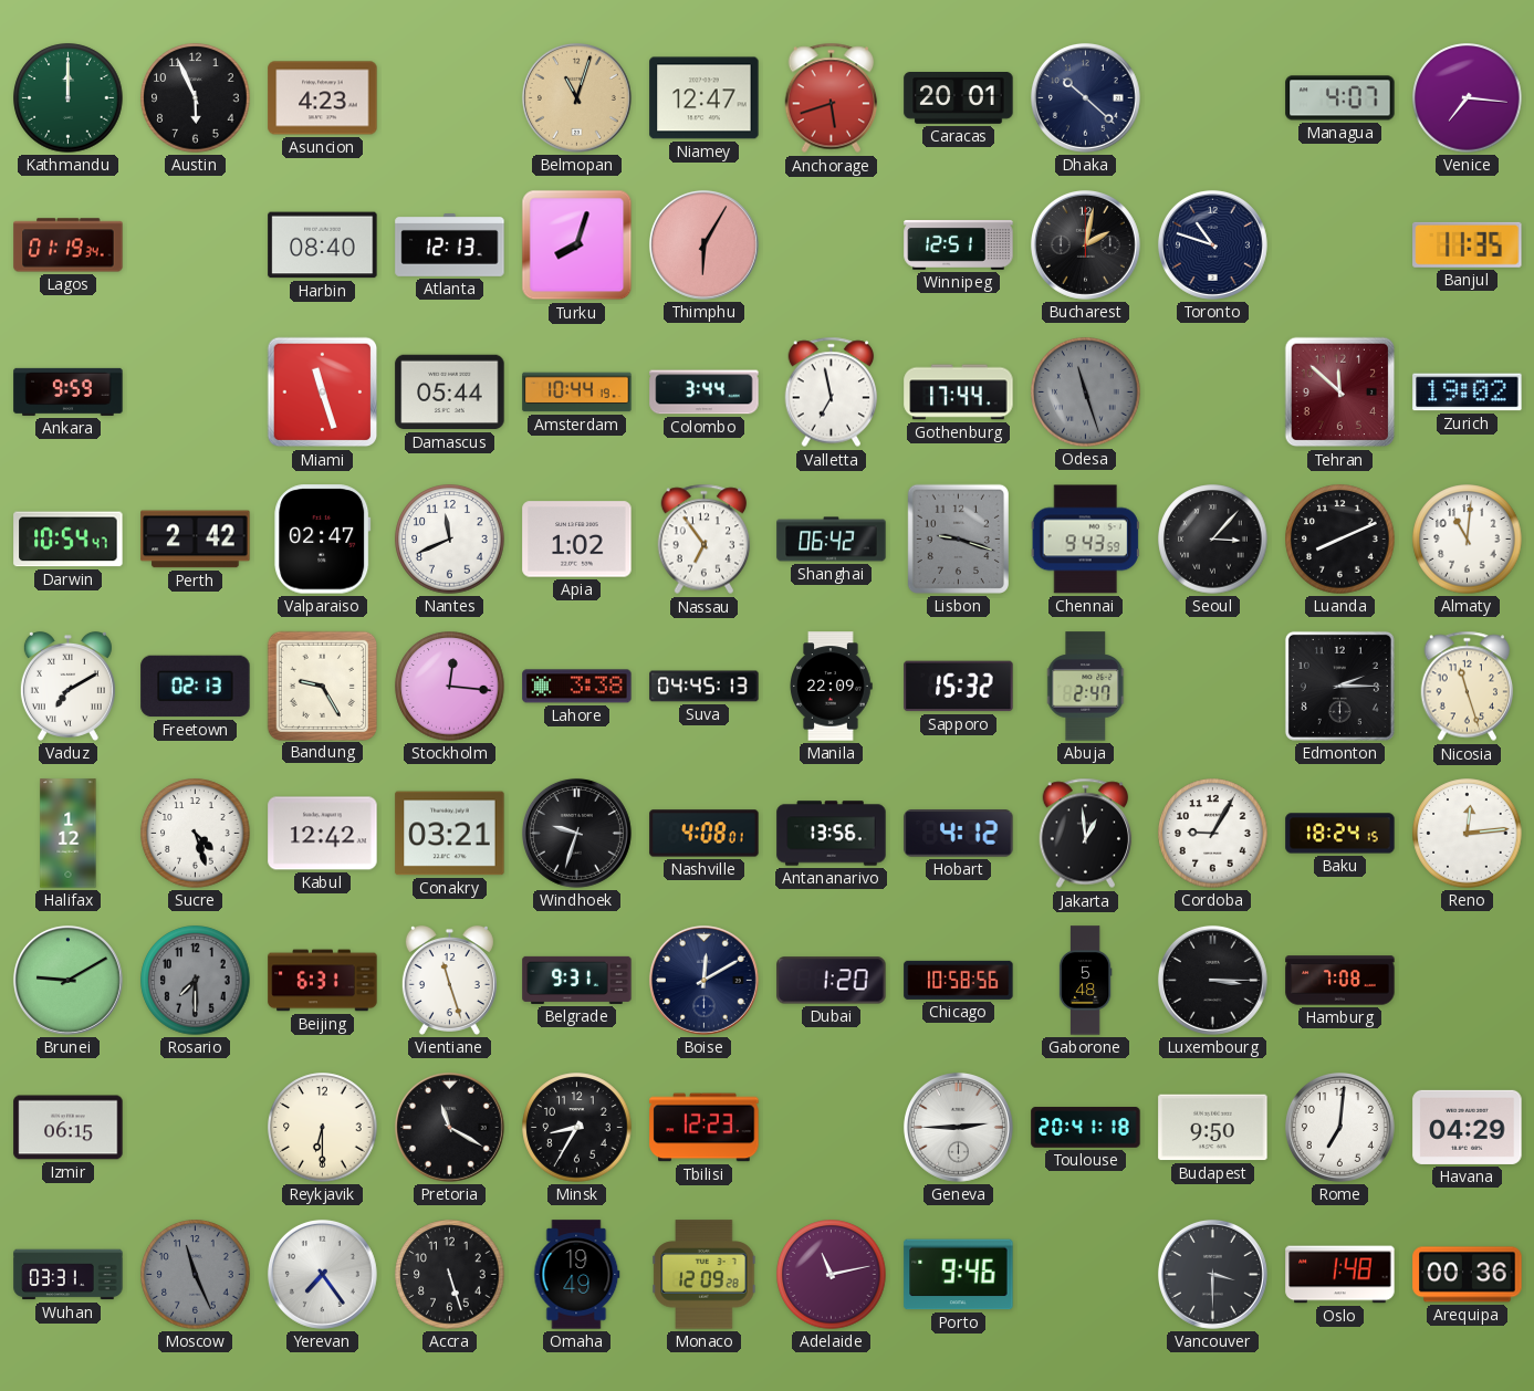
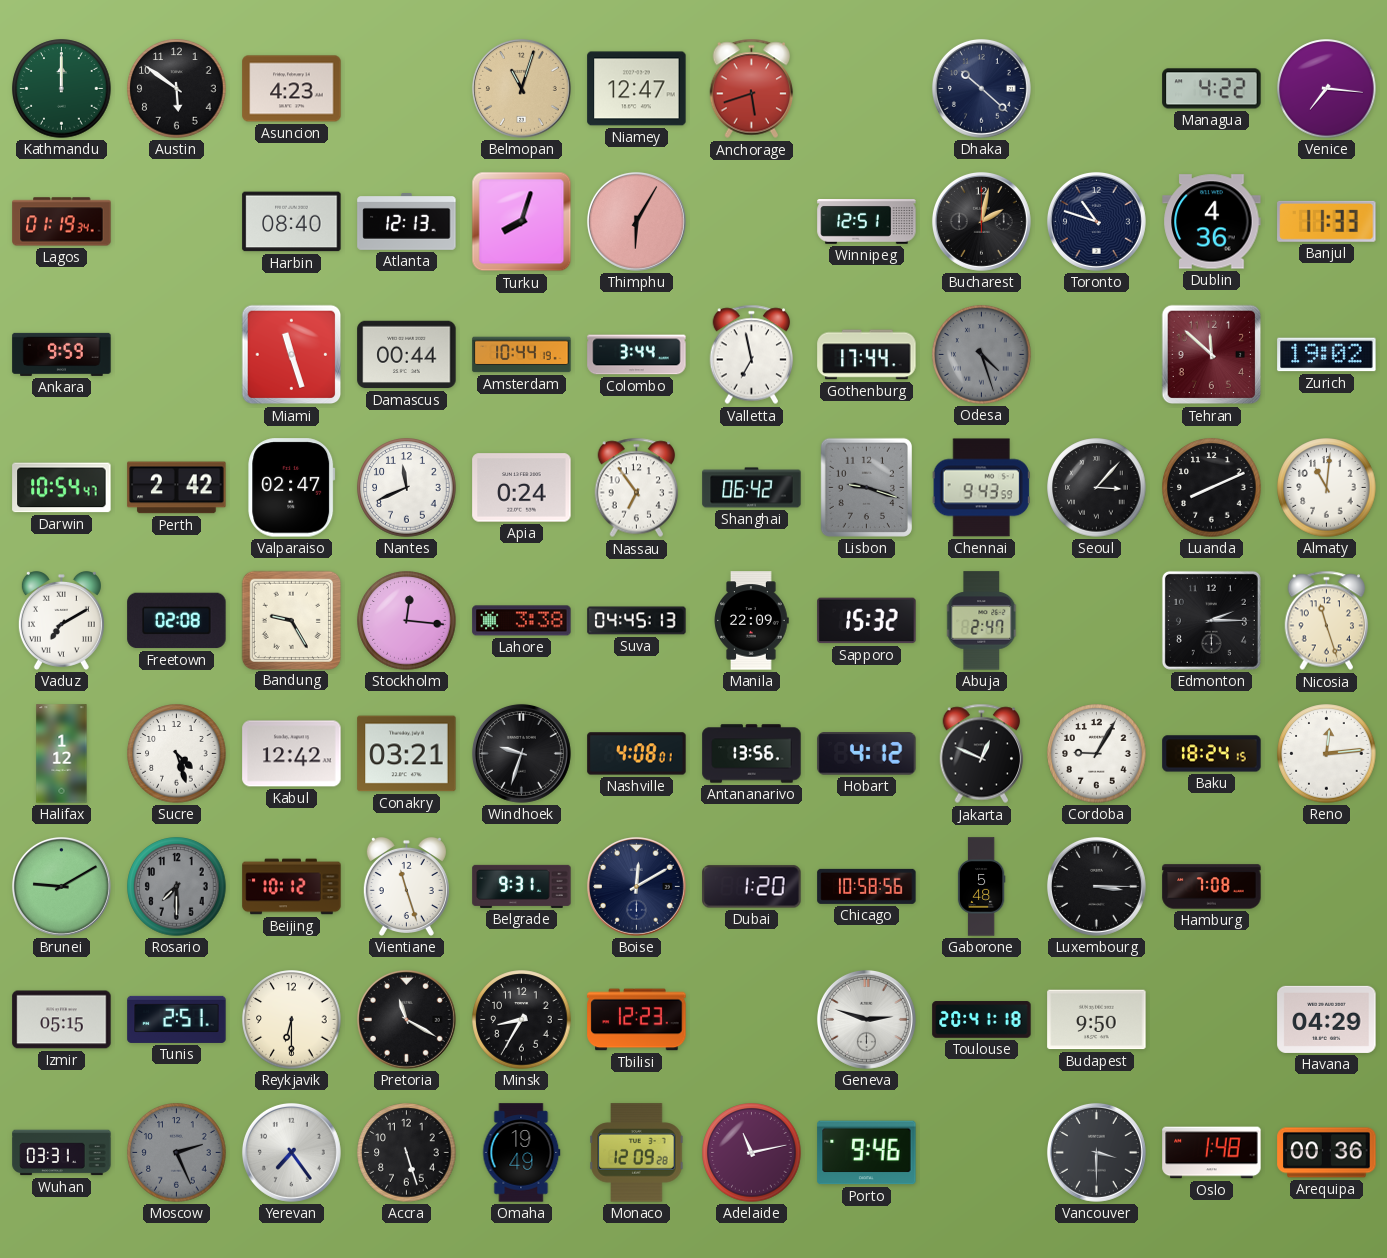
Austin: 5:56 -> 5:51
Caracas: 20:01 -> none
Managua: 4:07 -> 4:22
Dublin: none -> 4:36
Banjul: 11:35 -> 11:33
Damascus: 05:44 -> 00:44
Odesa: 11:27 -> 4:27
Apia: 1:02 -> 0:24
Freetown: 02:13 -> 02:08
Jakarta: 12:59 -> 12:49
Beijing: 6:31 -> 10:12
Izmir: 06:15 -> 05:15
Tunis: none -> 2:51
Geneva: 2:45 -> 2:48
Rome: 7:01 -> none
Moscow: 11:26 -> 2:26
